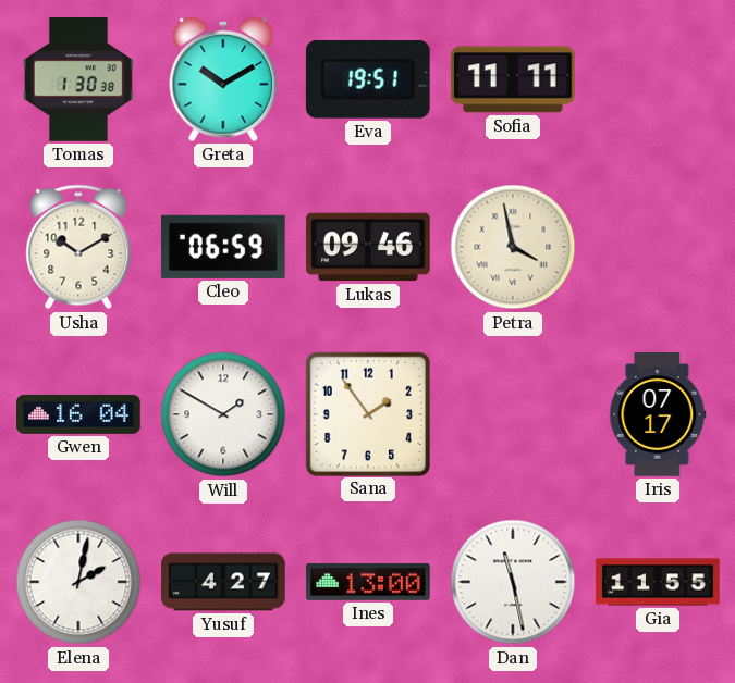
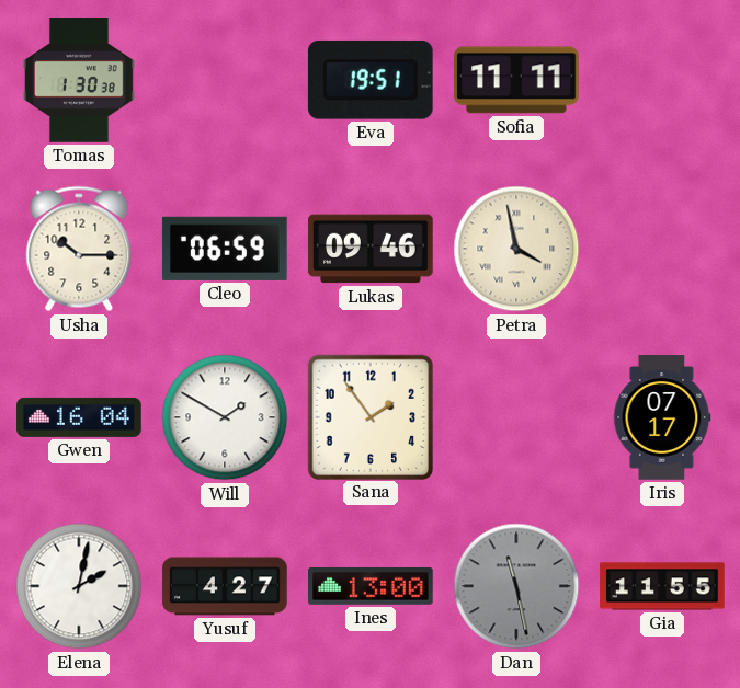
Greta: 10:10 -> none
Usha: 10:10 -> 10:15
Dan dial: white -> grey
